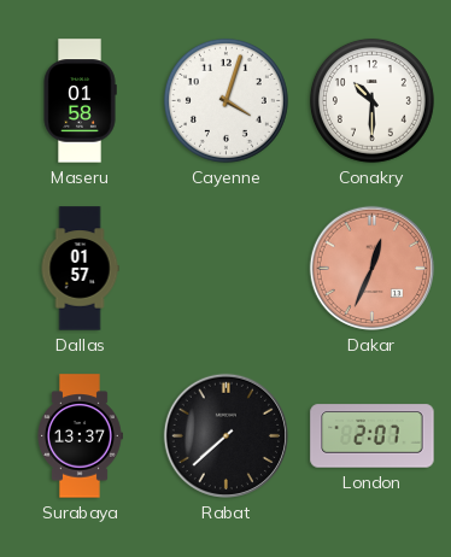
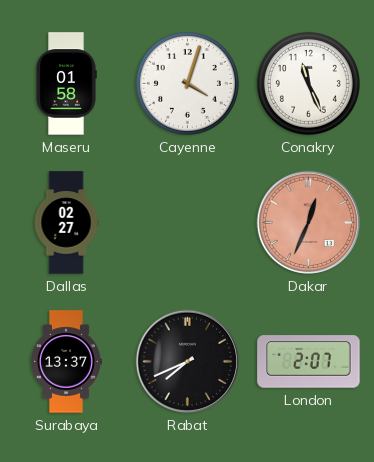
Conakry: 10:30 -> 11:26
Dallas: 01:57 -> 02:27
Rabat: 7:38 -> 7:41
